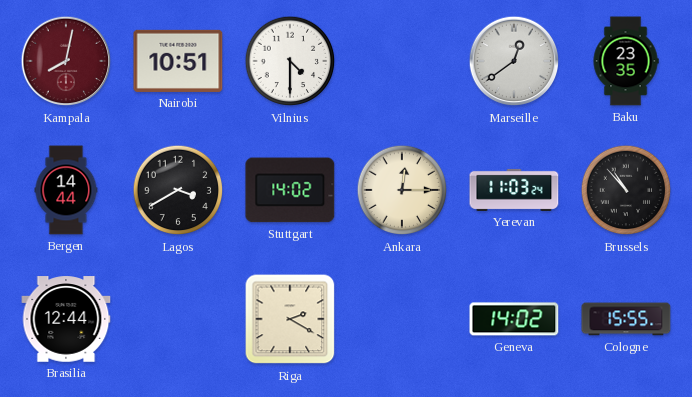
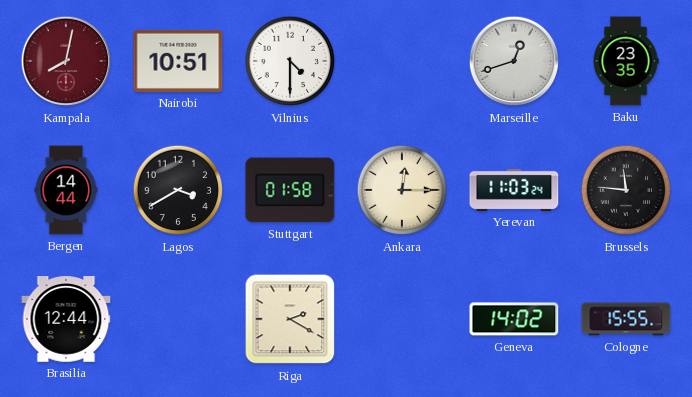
Marseille: 12:39 -> 12:42
Stuttgart: 14:02 -> 01:58
Brussels: 10:53 -> 11:46
